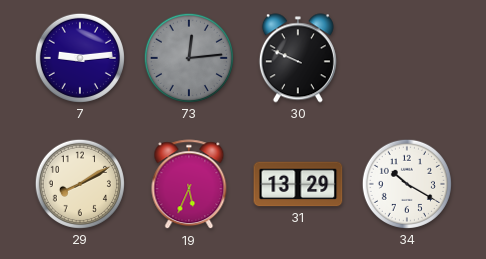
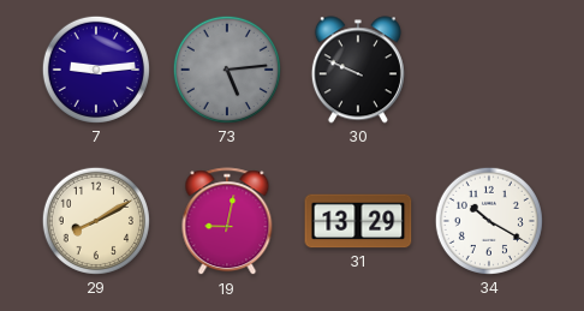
73: 12:14 -> 5:14
19: 5:34 -> 9:02
